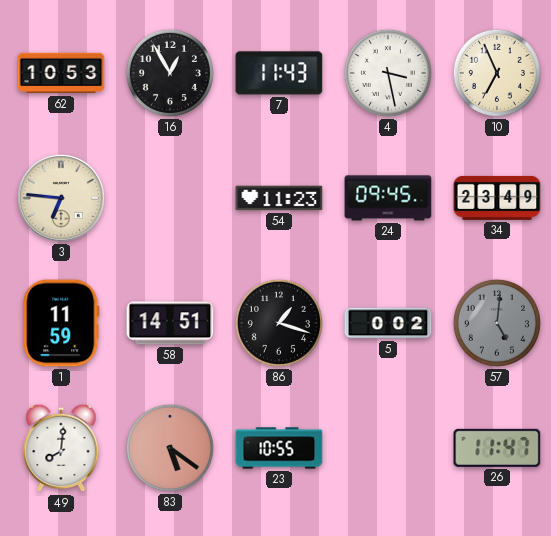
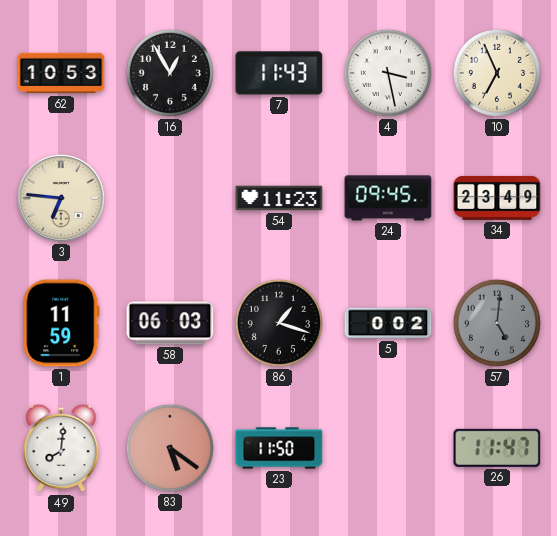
58: 14:51 -> 06:03
23: 10:55 -> 11:50
